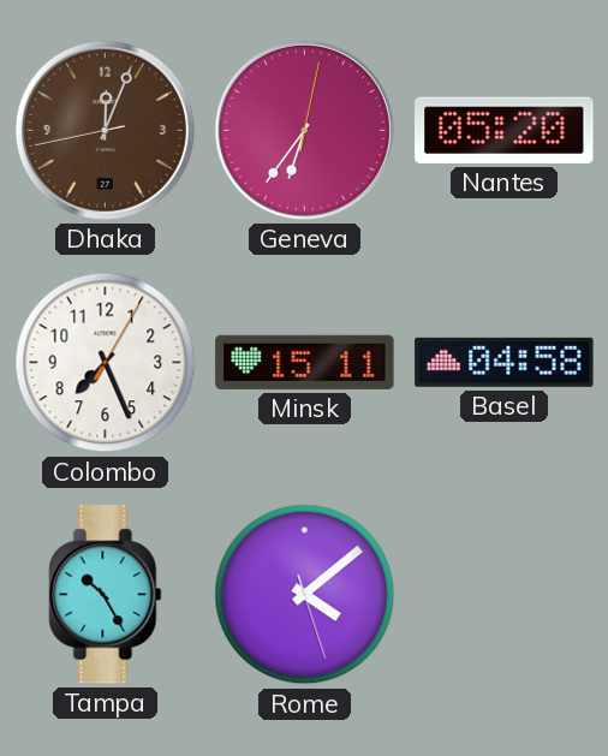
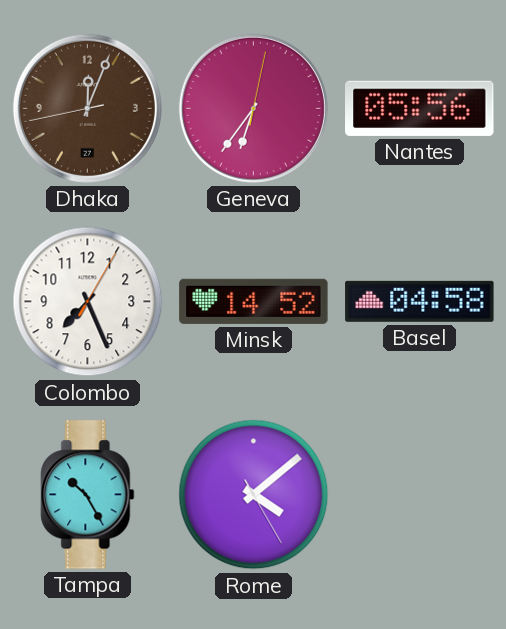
Nantes: 05:20 -> 05:56
Minsk: 15:11 -> 14:52
Rome: 4:08:27 -> 4:08:25
